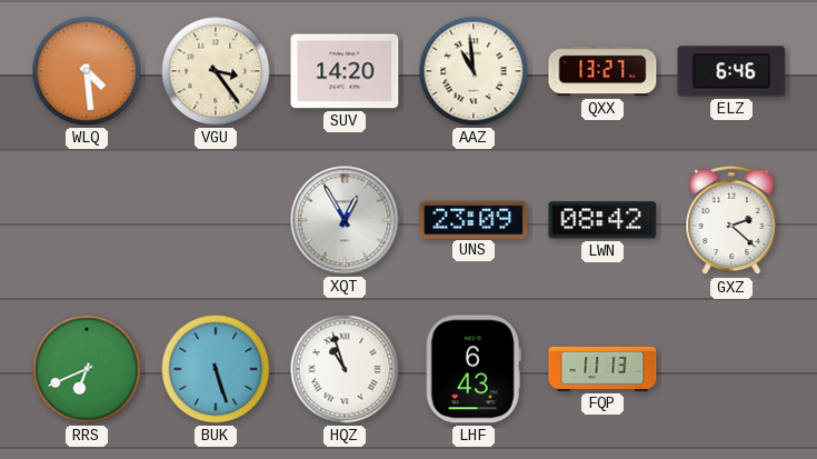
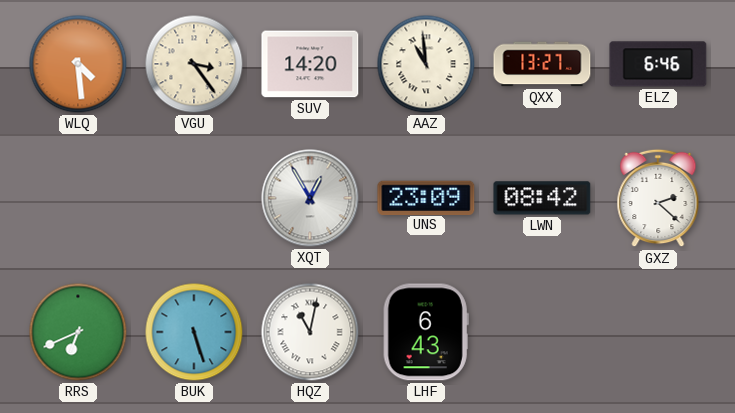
HQZ: 10:57 -> 11:02
FQP: 11:13 -> none
